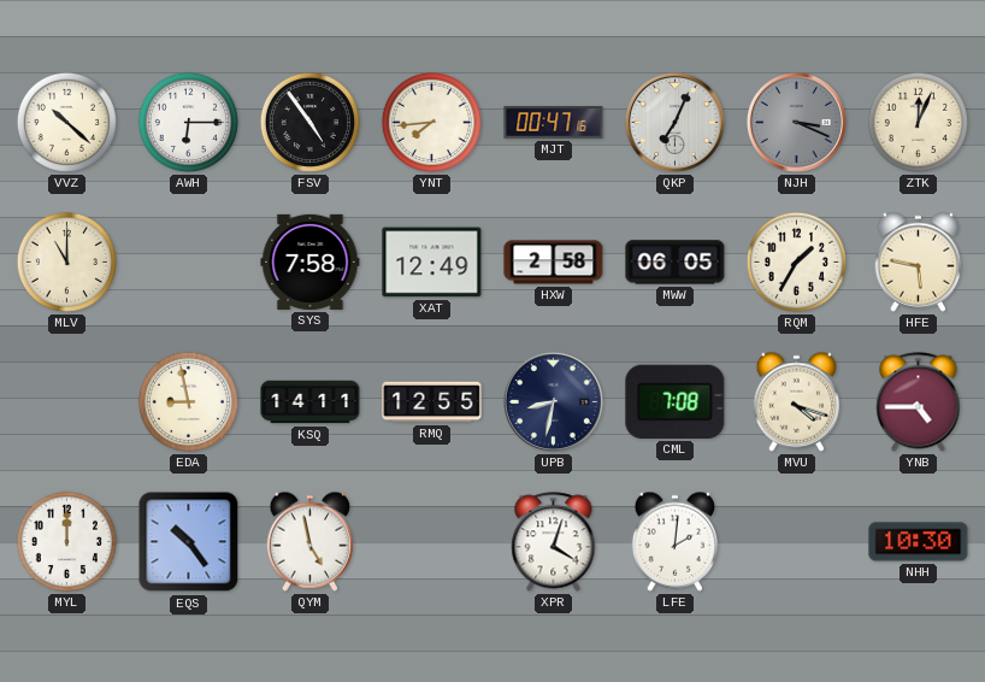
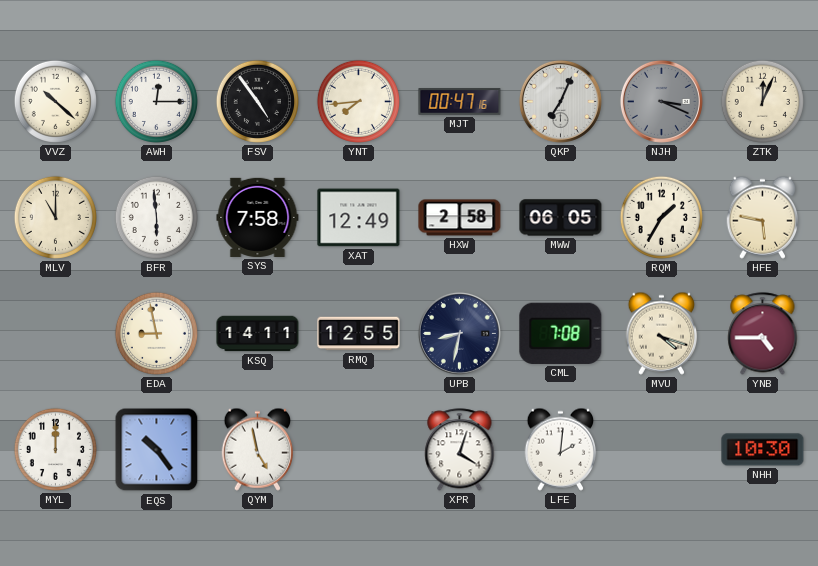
AWH: 6:15 -> 12:15
BFR: none -> 5:59
